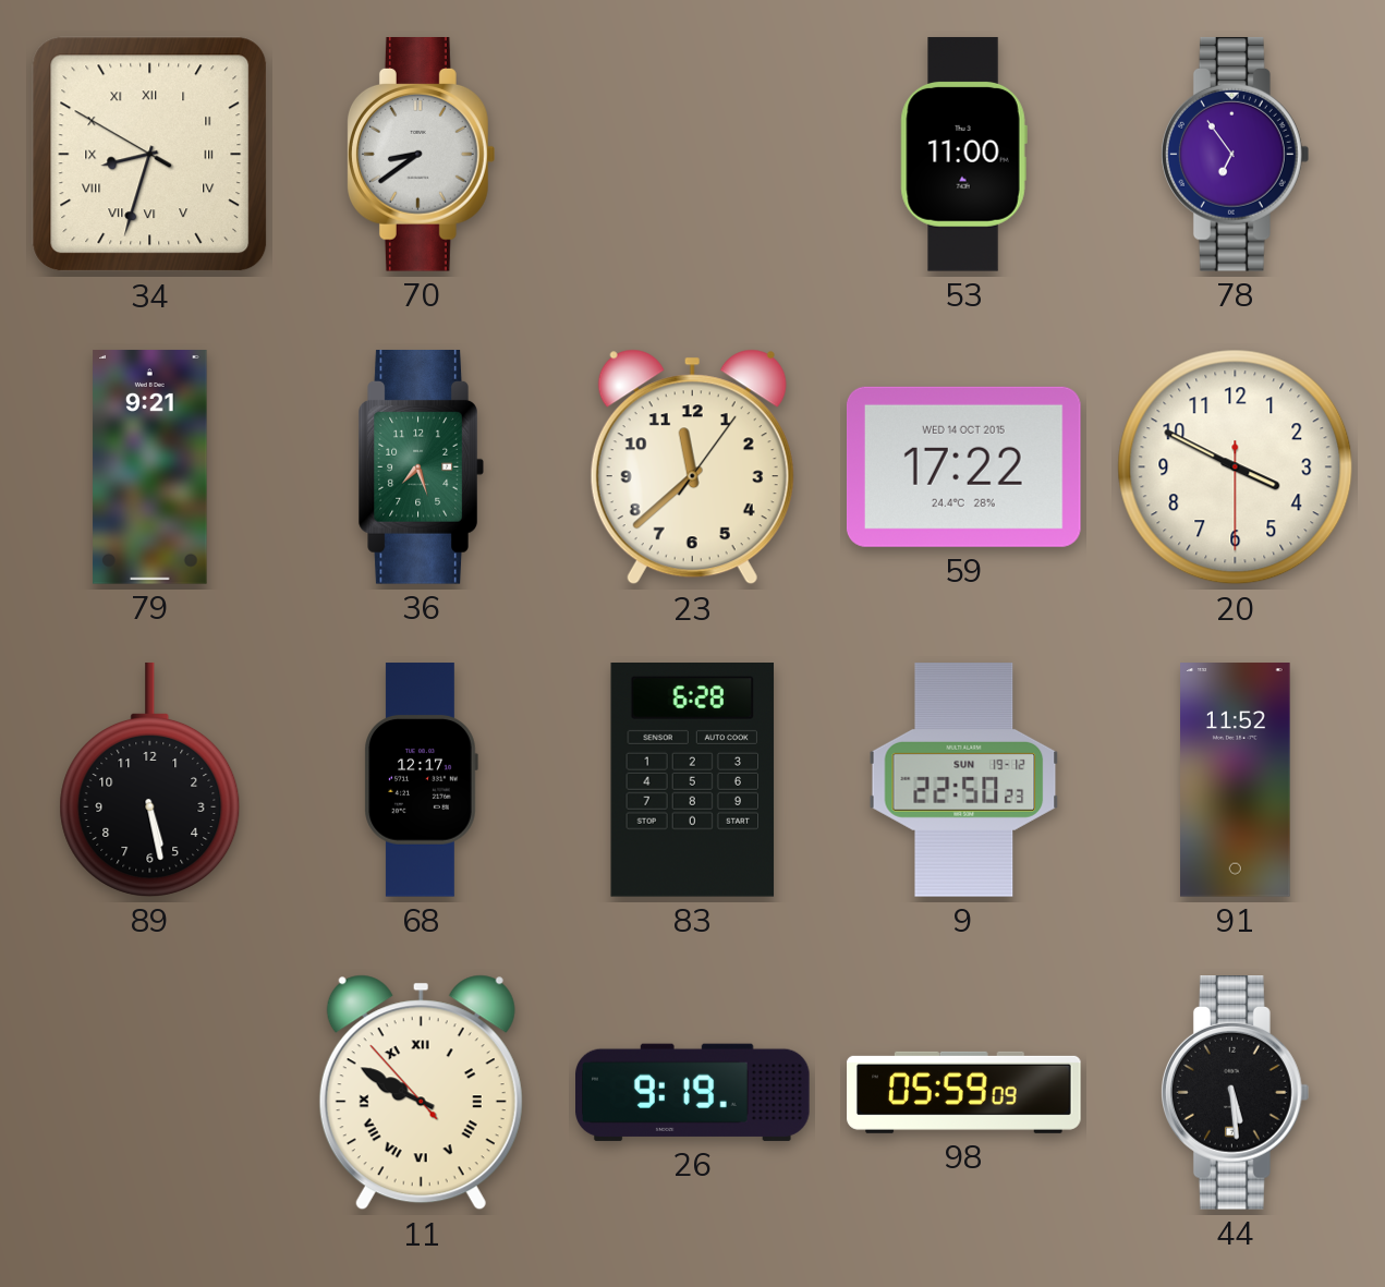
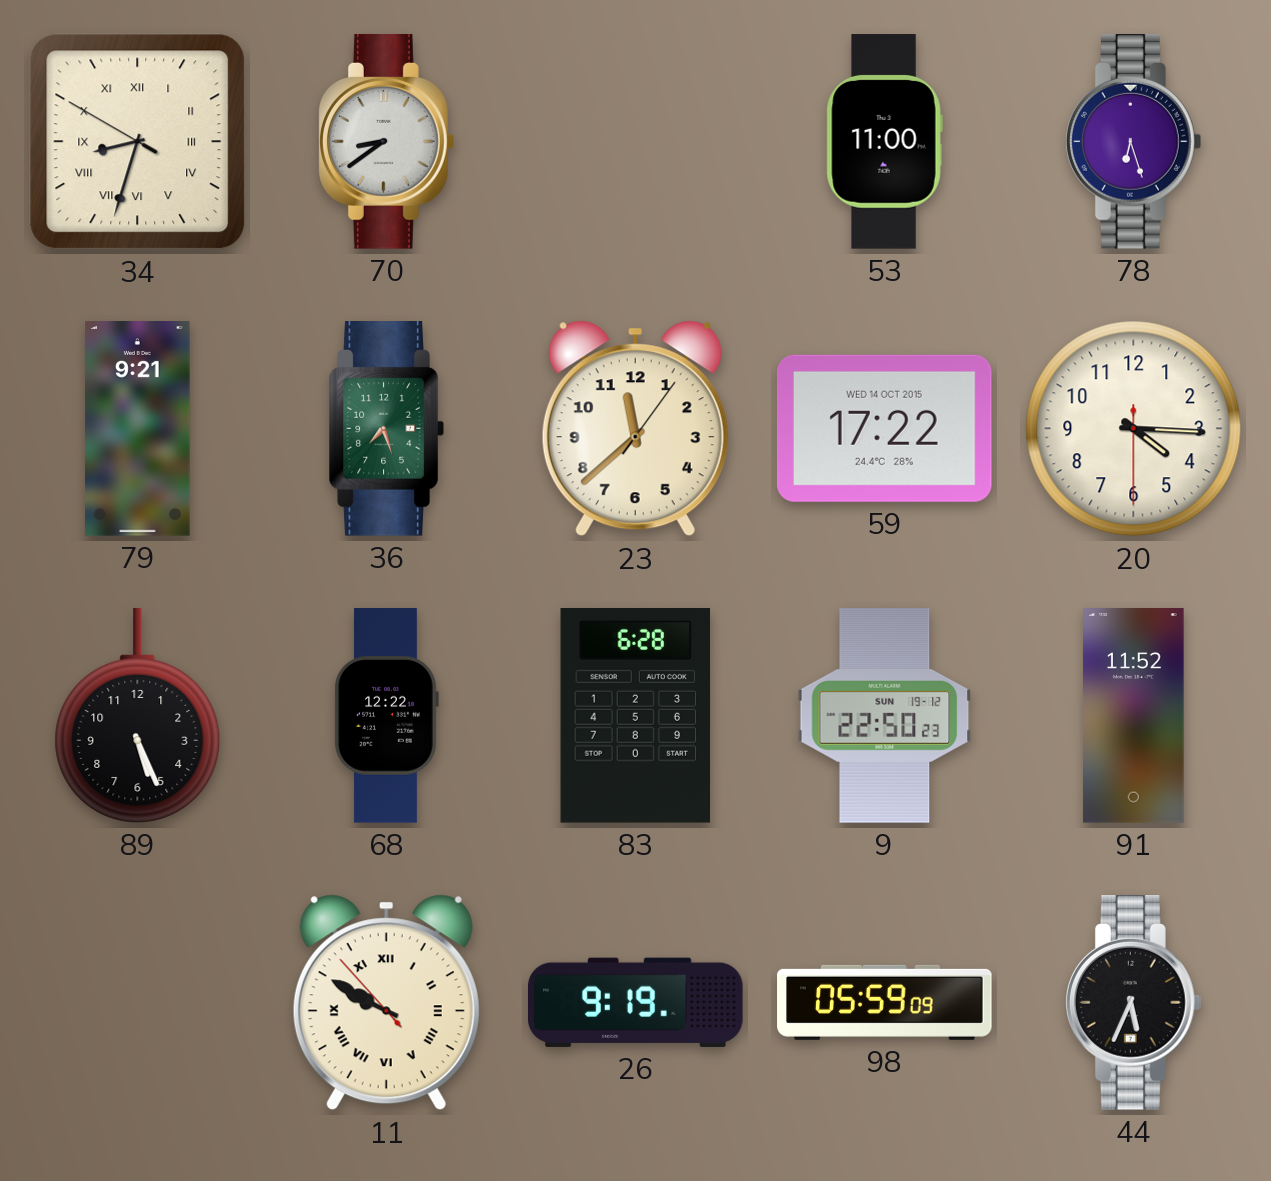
78: 6:54 -> 6:27
20: 3:49 -> 4:15
89: 5:28 -> 5:26
68: 12:17 -> 12:22
44: 5:29 -> 5:34
